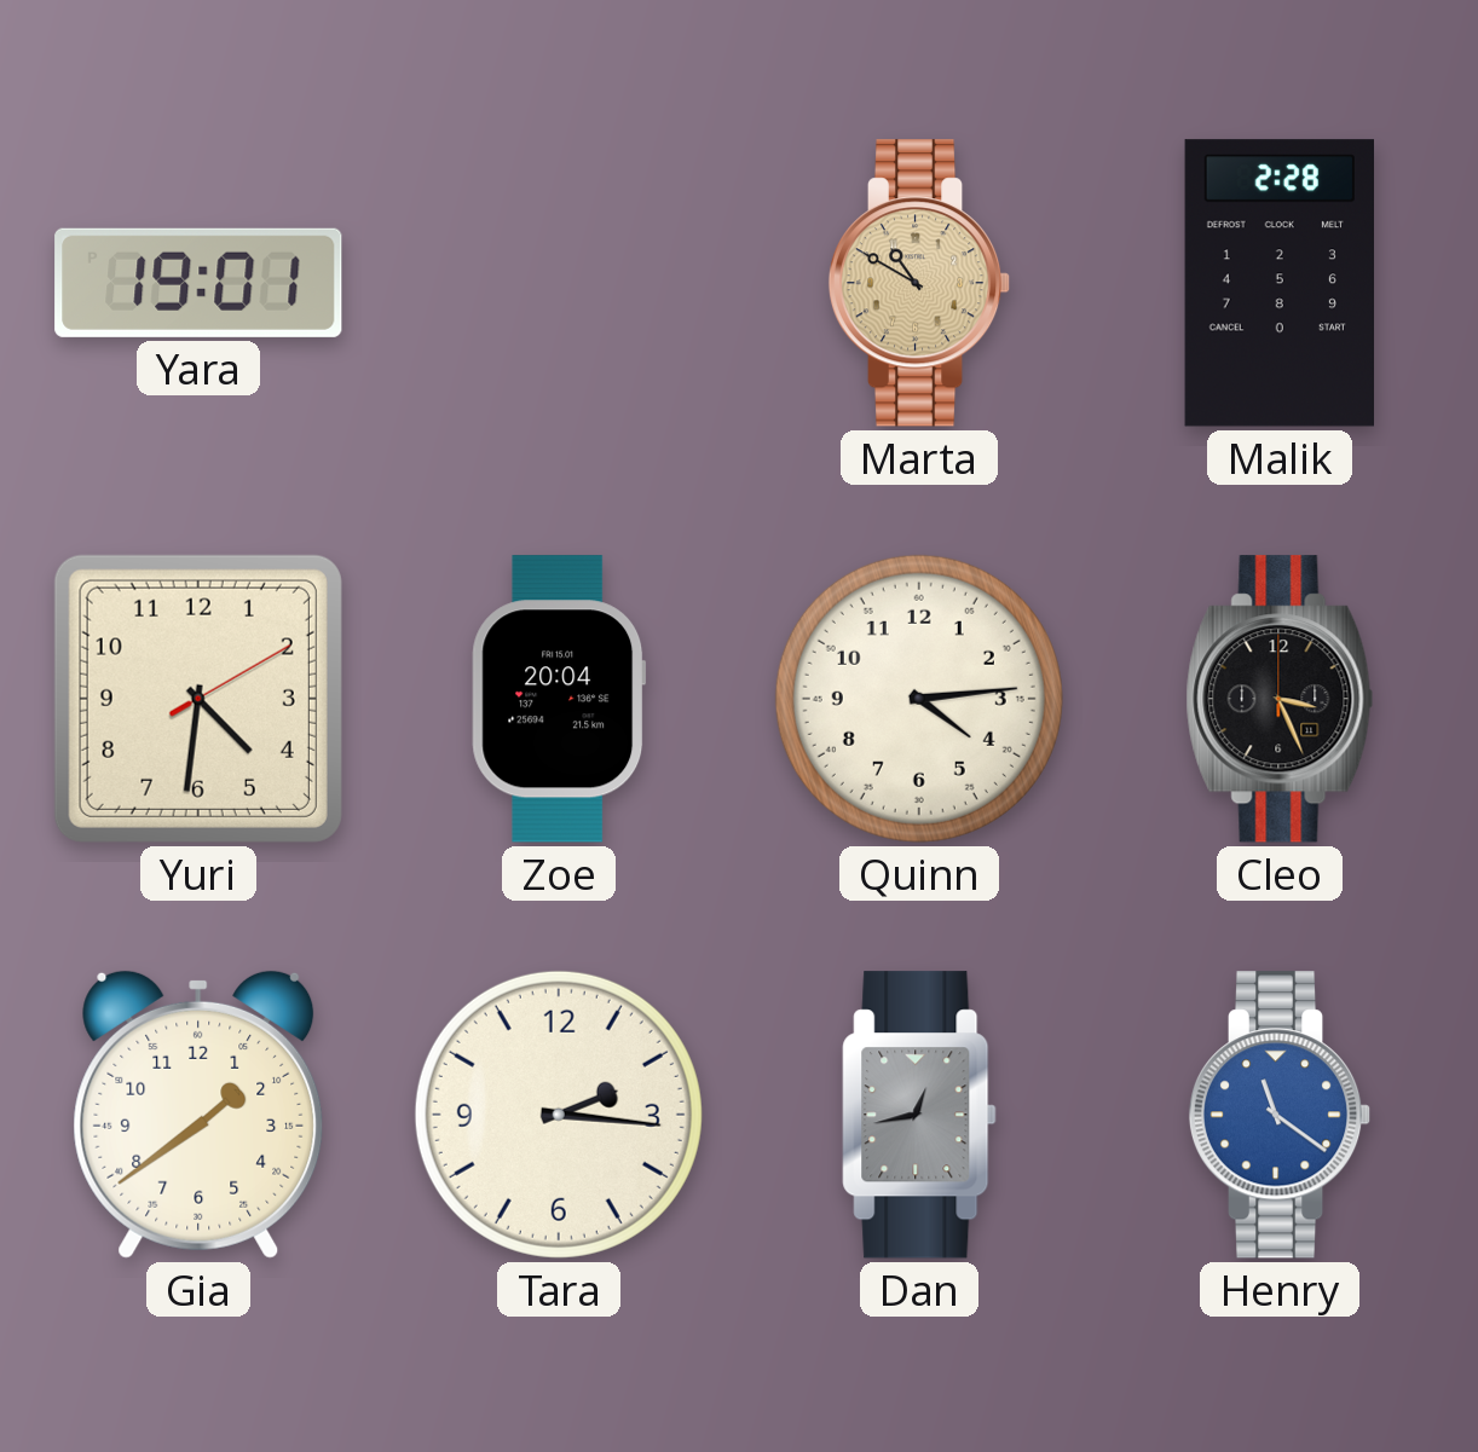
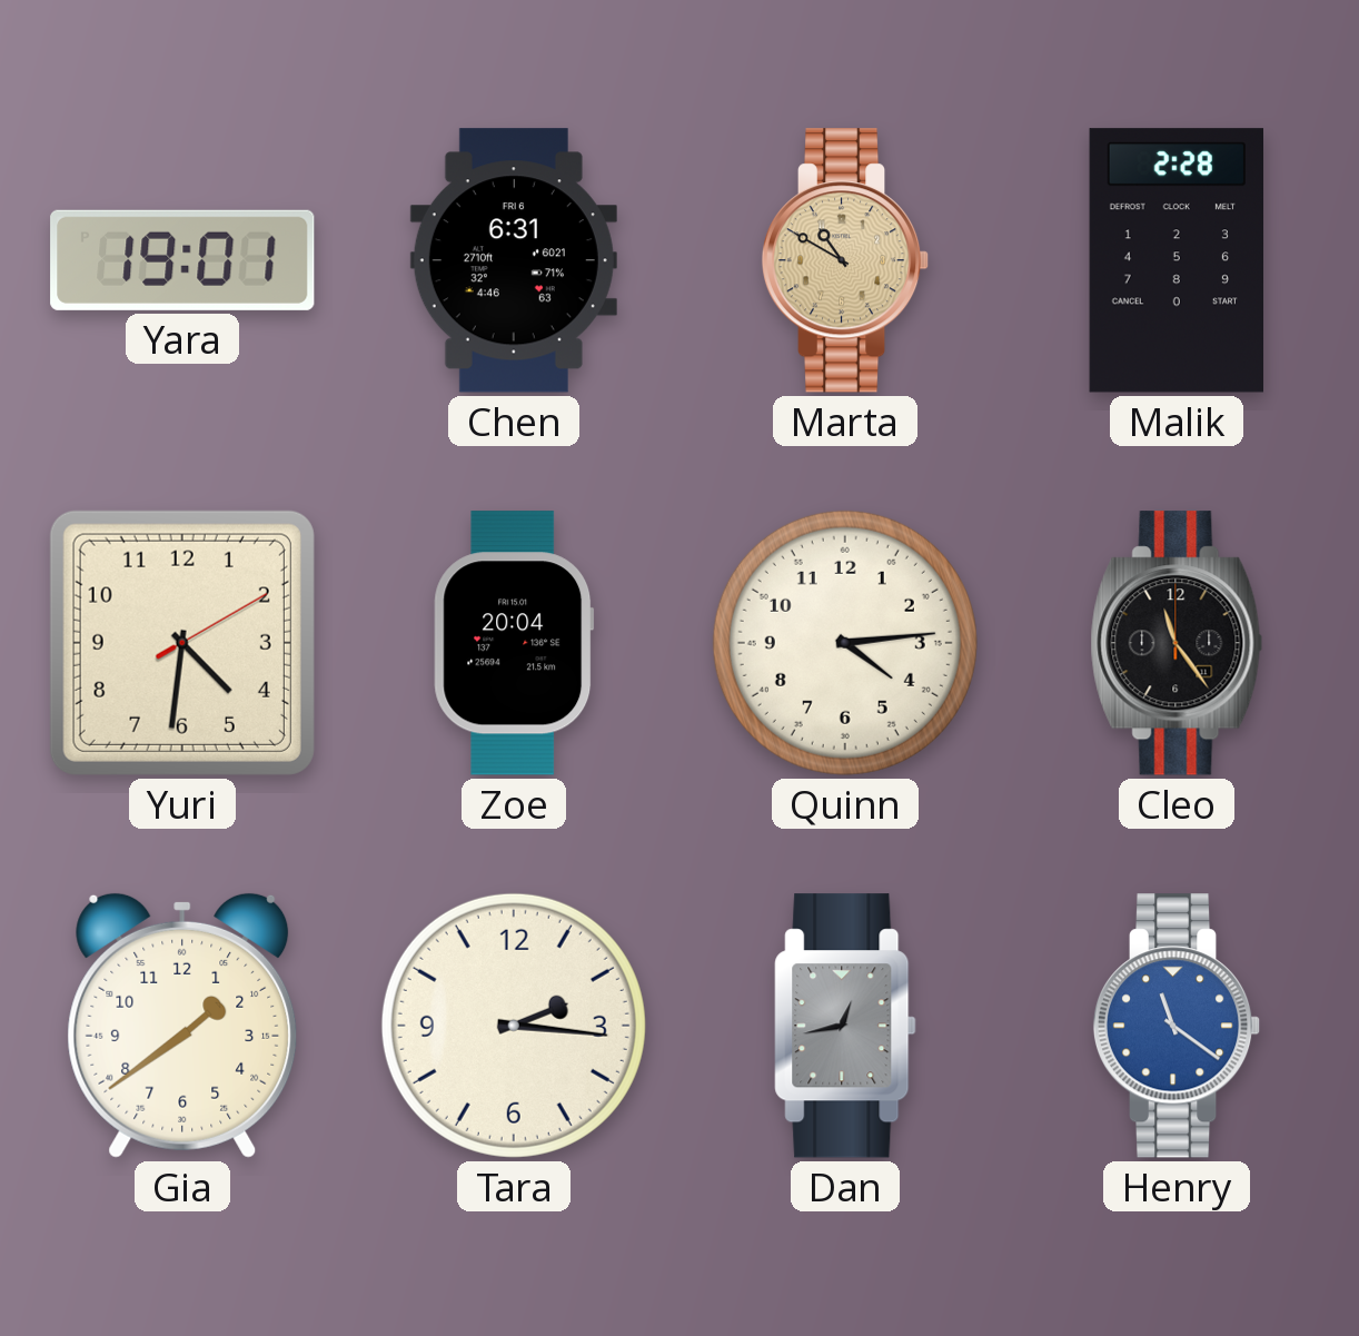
Chen: none -> 6:31
Cleo: 3:26 -> 11:24
